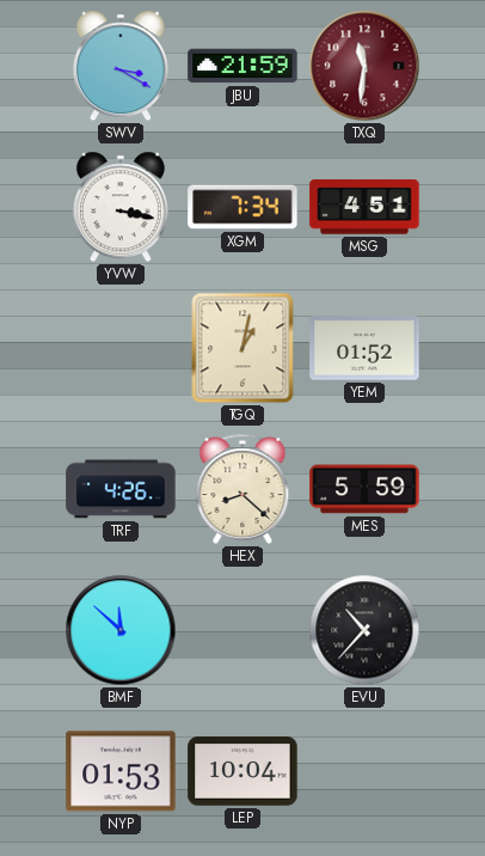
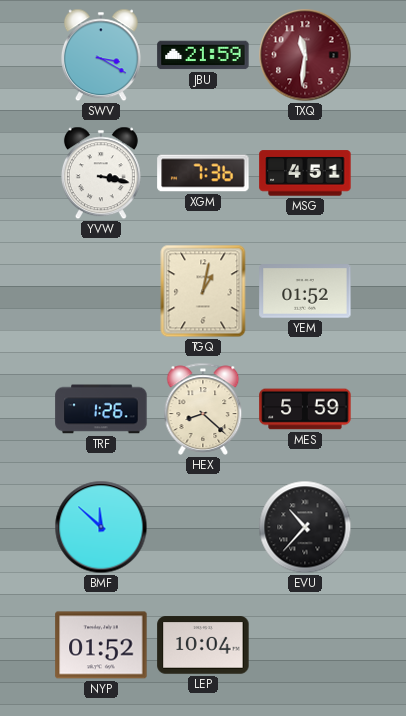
XGM: 7:34 -> 7:36
TRF: 4:26 -> 1:26
NYP: 01:53 -> 01:52
